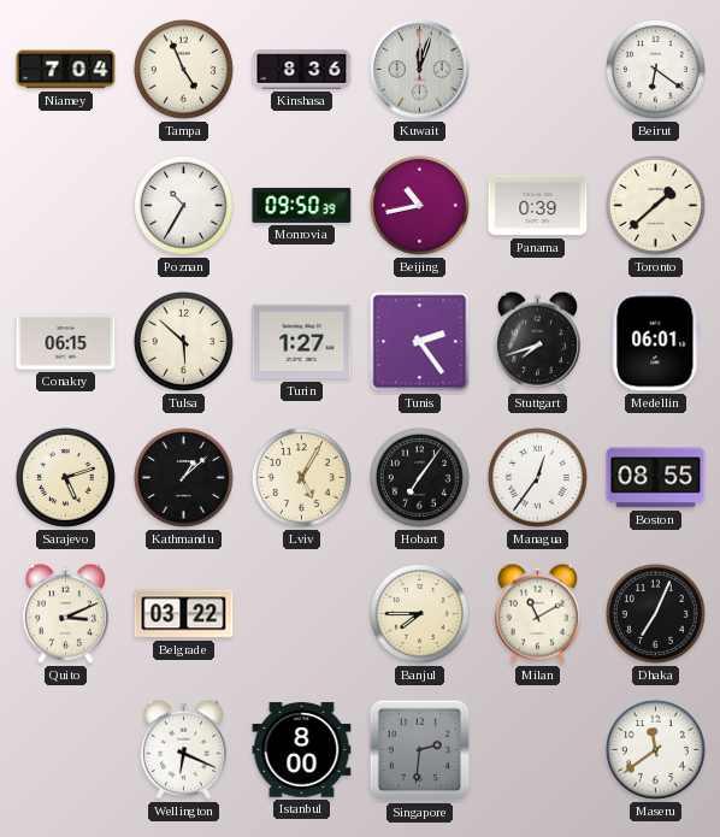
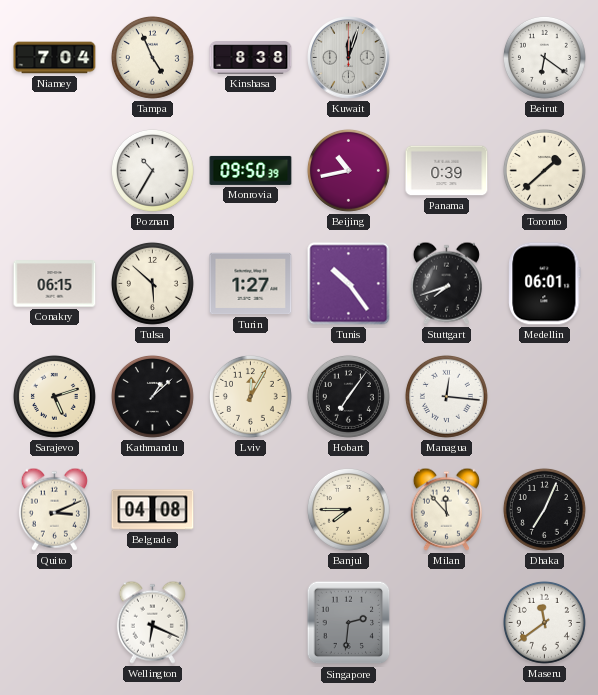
Kinshasa: 8:36 -> 8:38
Tunis: 2:24 -> 10:24
Lviv: 5:05 -> 12:05
Managua: 12:36 -> 12:16
Boston: 08:55 -> none
Belgrade: 03:22 -> 04:08
Milan: 11:10 -> 11:53
Istanbul: 8:00 -> none
